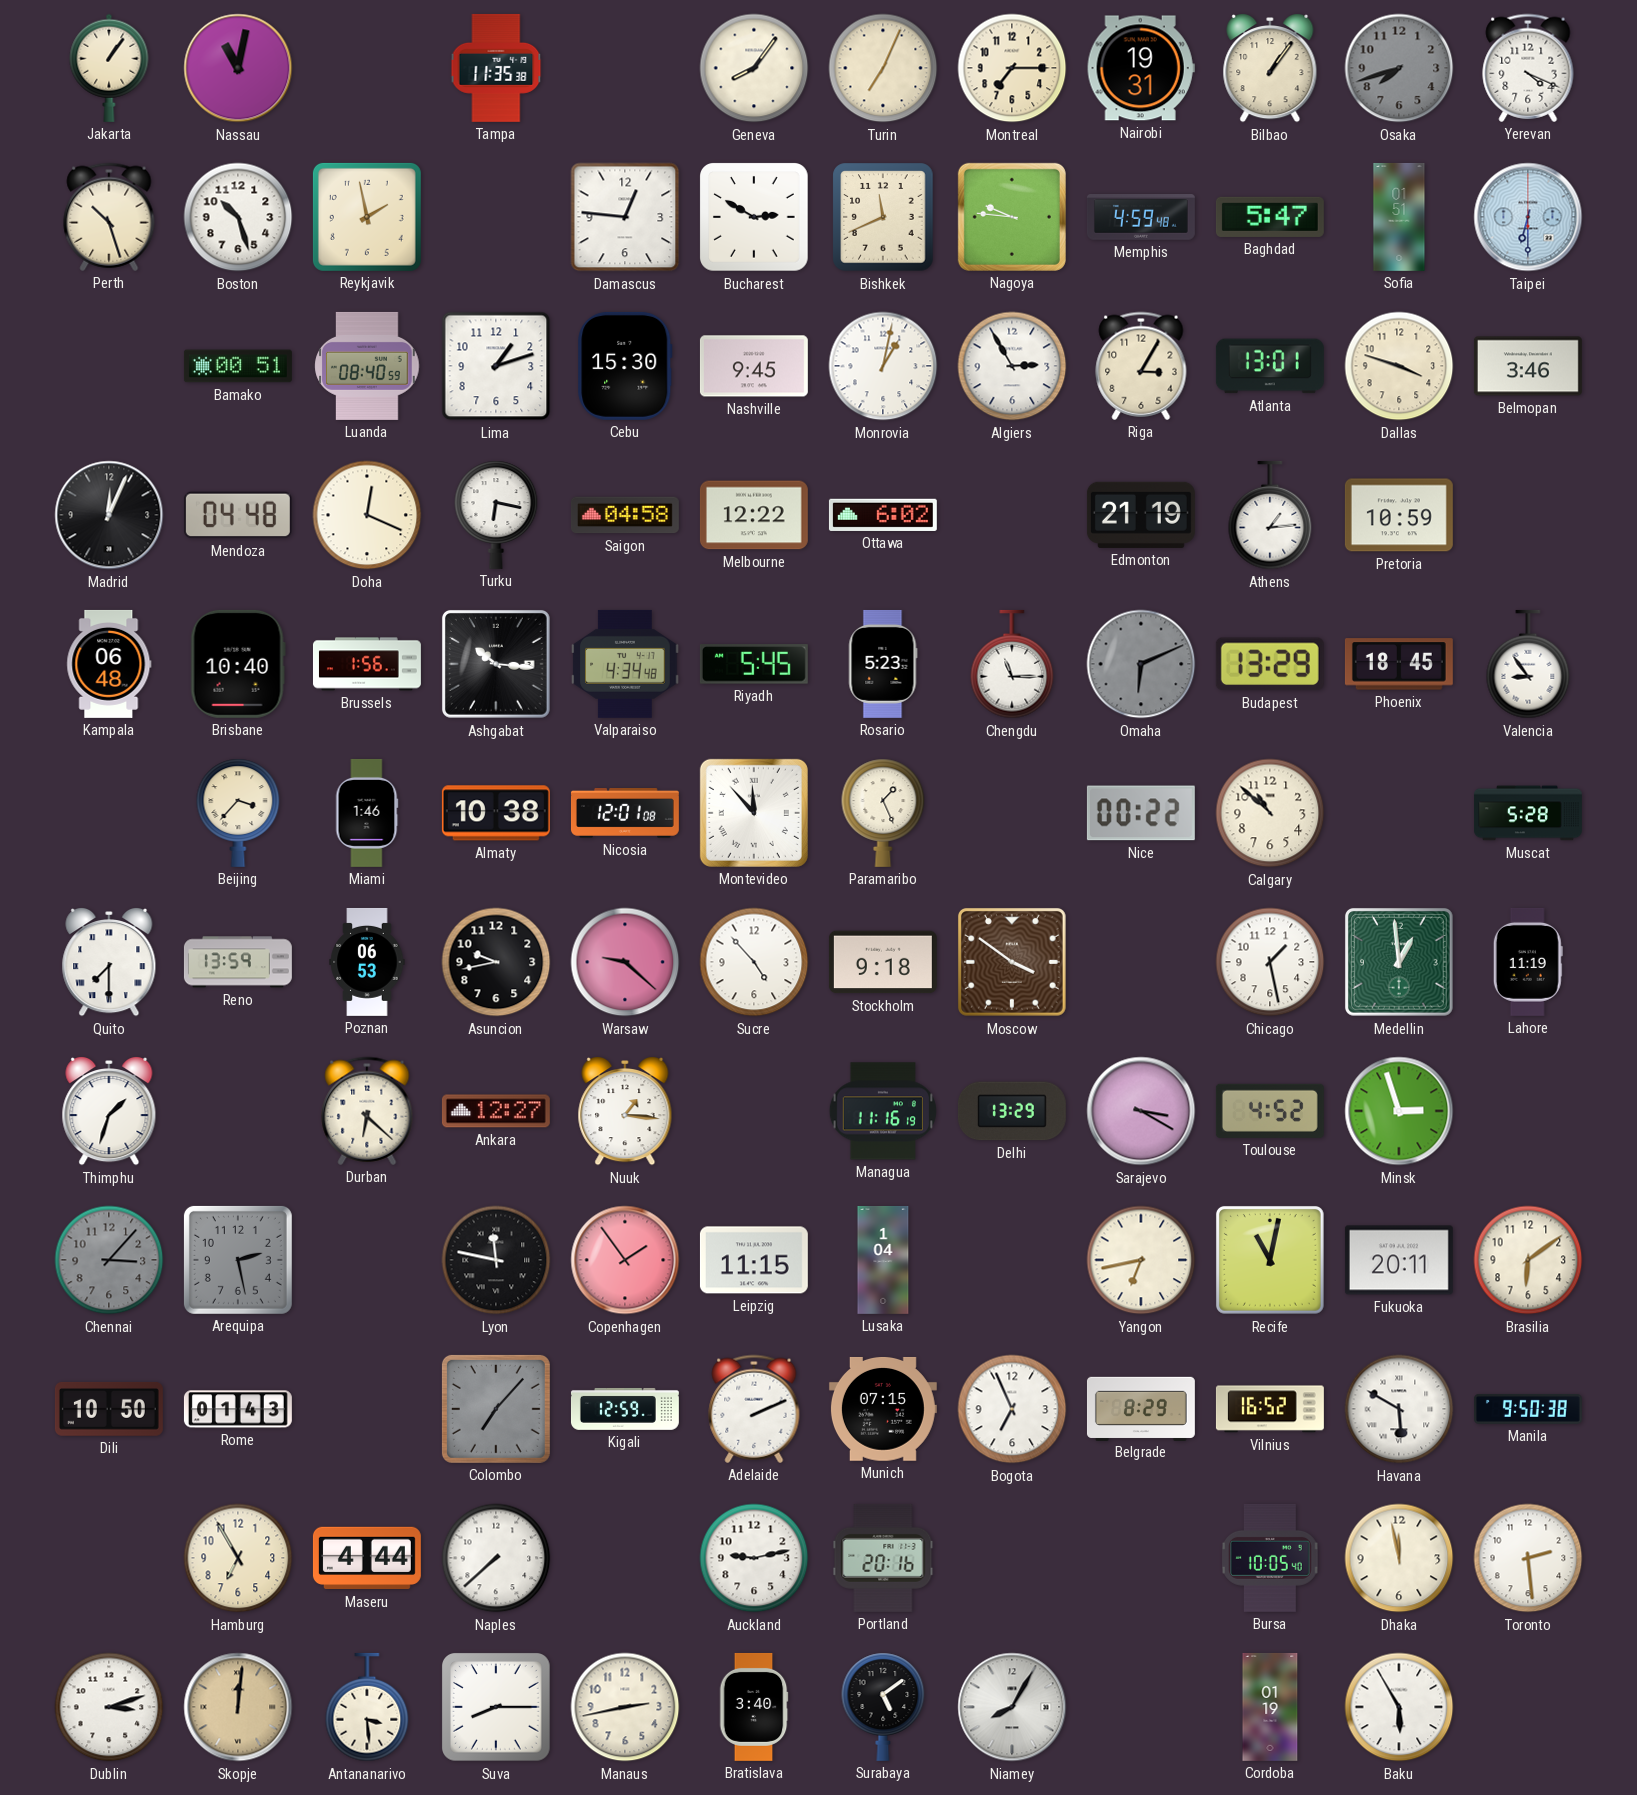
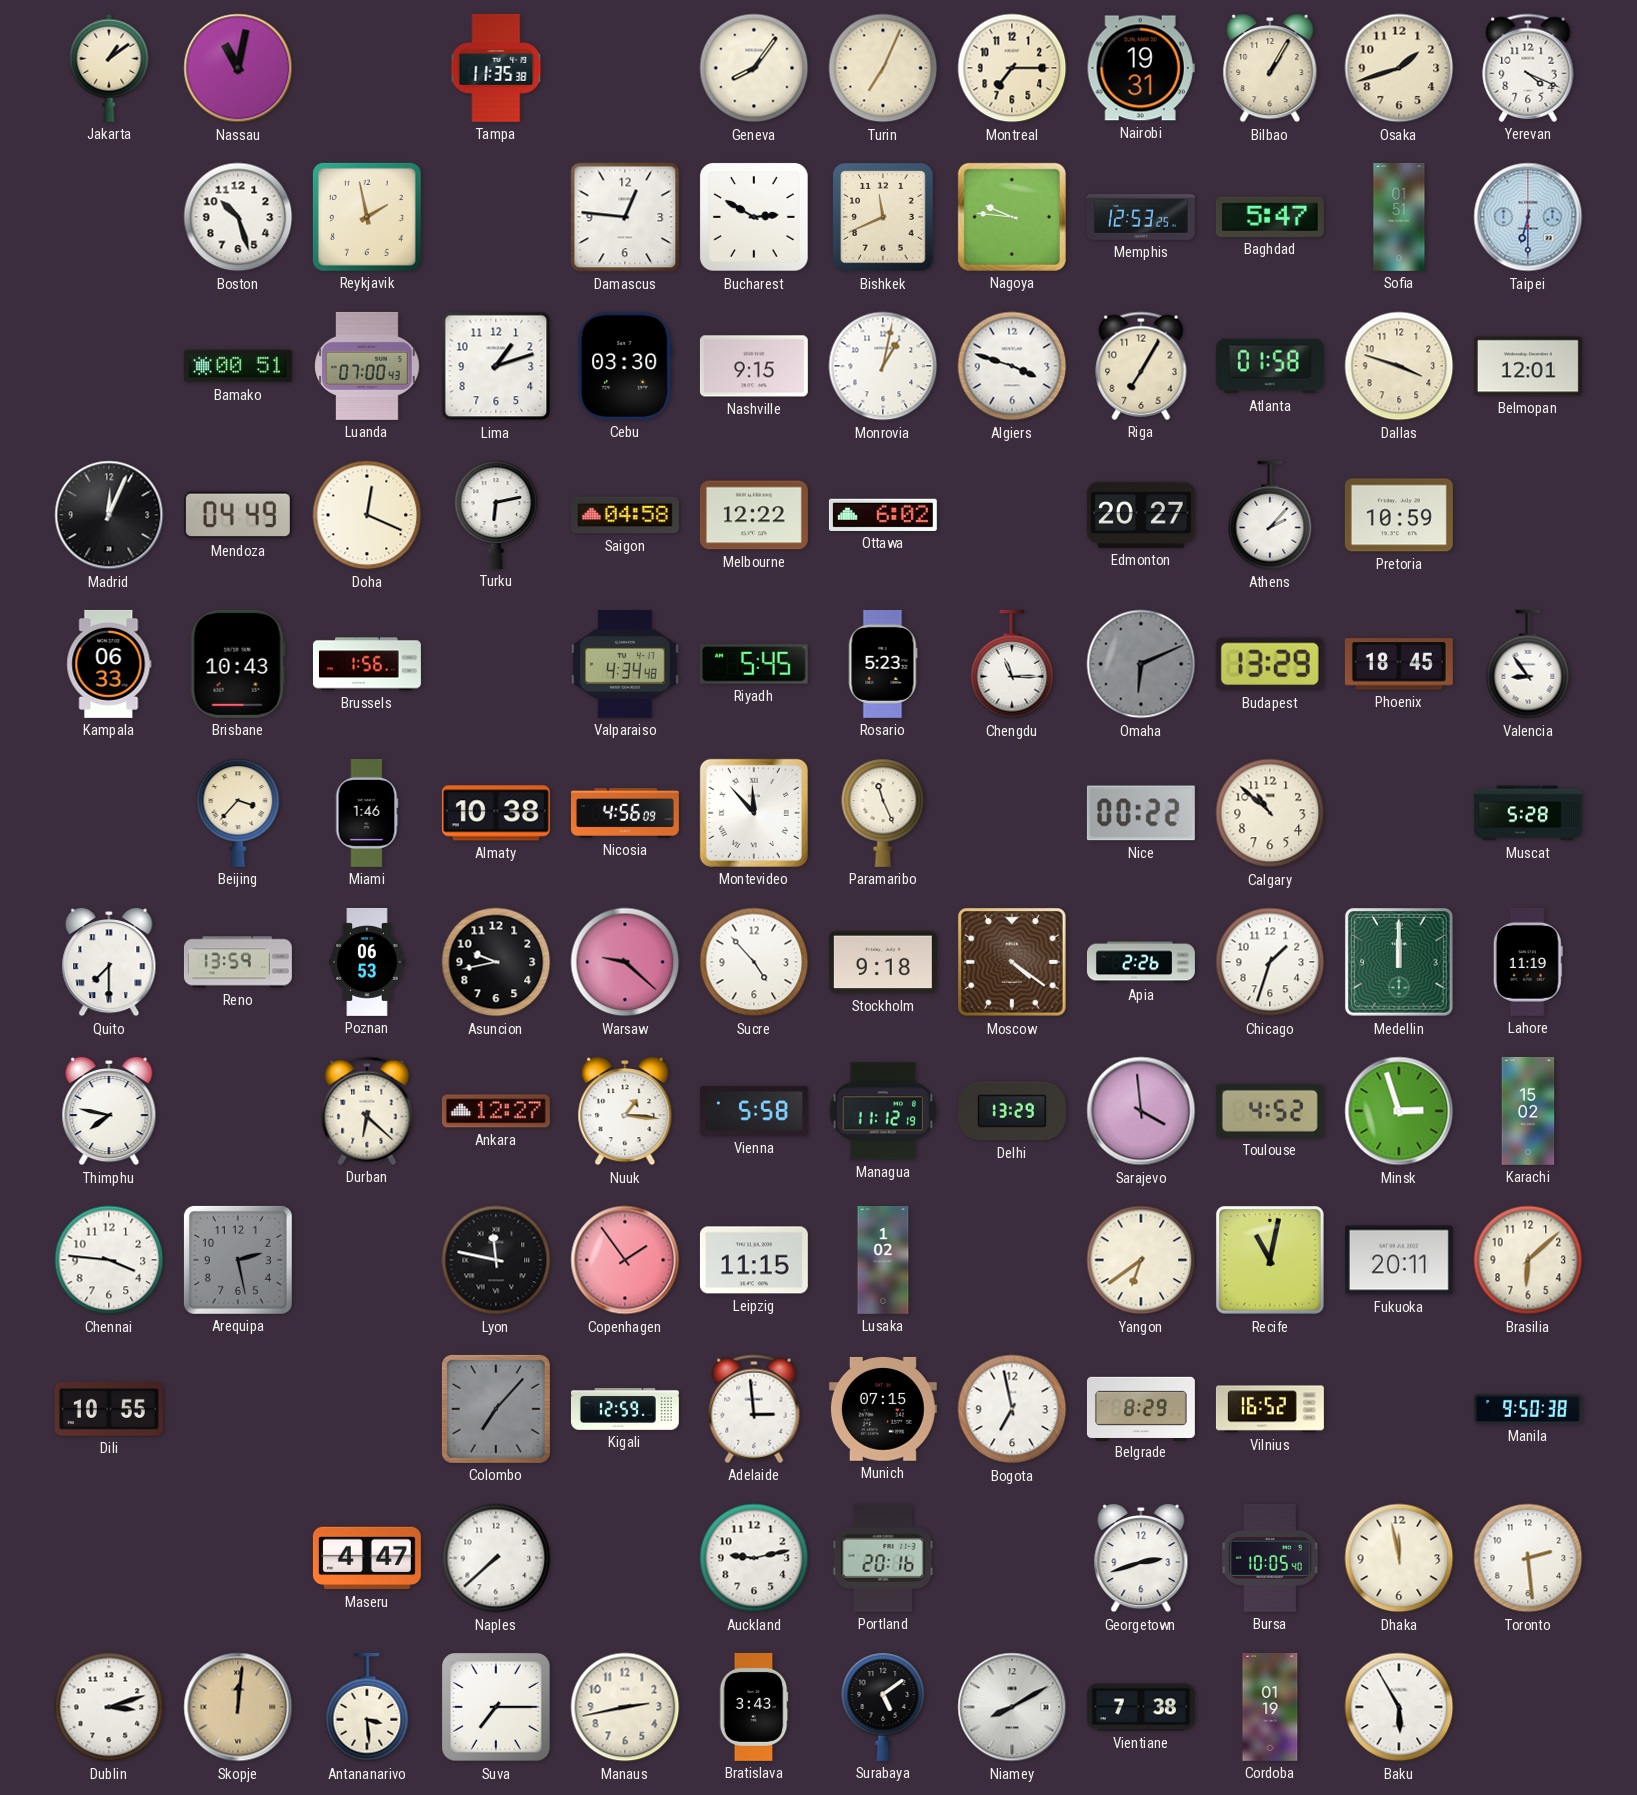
Jakarta: 1:06 -> 1:09
Bilbao: 1:06 -> 1:05
Osaka: 7:42 -> 1:42
Osaka dial: grey -> cream
Perth: 10:27 -> none
Memphis: 4:59 -> 12:53
Luanda: 08:40 -> 07:00
Cebu: 15:30 -> 03:30
Nashville: 9:45 -> 9:15
Algiers: 2:55 -> 3:48
Riga: 3:05 -> 7:05
Atlanta: 13:01 -> 01:58
Belmopan: 3:46 -> 12:01
Mendoza: 04:48 -> 04:49
Turku: 6:17 -> 6:13
Edmonton: 21:19 -> 20:27
Athens: 1:14 -> 2:07
Kampala: 06:48 -> 06:33
Brisbane: 10:40 -> 10:43
Ashgabat: 10:16 -> none
Nicosia: 12:01 -> 4:56
Paramaribo: 1:26 -> 11:26
Moscow: 3:51 -> 4:21
Apia: none -> 2:26
Chicago: 1:28 -> 1:33
Medellin: 12:59 -> 12:00
Thimphu: 1:33 -> 7:47
Vienna: none -> 5:58
Managua: 11:16 -> 11:12
Sarajevo: 3:20 -> 3:59
Karachi: none -> 15:02
Chennai: 3:07 -> 3:46
Chennai dial: grey -> white
Lusaka: 1:04 -> 1:02
Yangon: 6:43 -> 6:39
Brasilia: 6:09 -> 6:08
Dili: 10:50 -> 10:55
Rome: 01:43 -> none
Adelaide: 2:11 -> 2:59
Bogota: 6:56 -> 6:58
Havana: 5:50 -> none
Hamburg: 6:55 -> none
Maseru: 4:44 -> 4:47
Georgetown: none -> 2:42
Suva: 8:15 -> 7:15
Bratislava: 3:40 -> 3:43
Niamey: 8:05 -> 8:10
Vientiane: none -> 7:38
